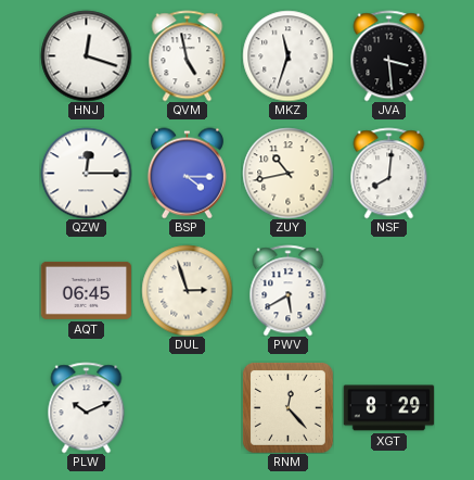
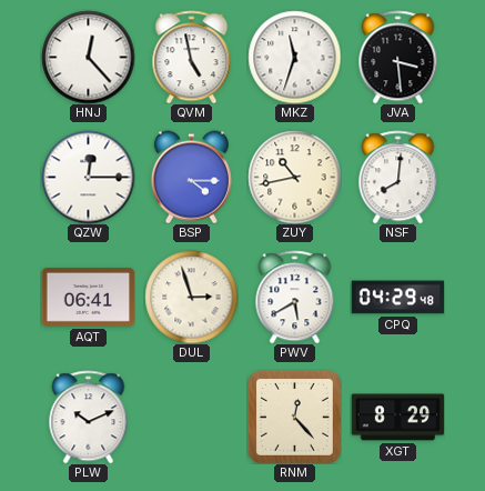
HNJ: 12:18 -> 12:23
AQT: 06:45 -> 06:41
CPQ: none -> 04:29
